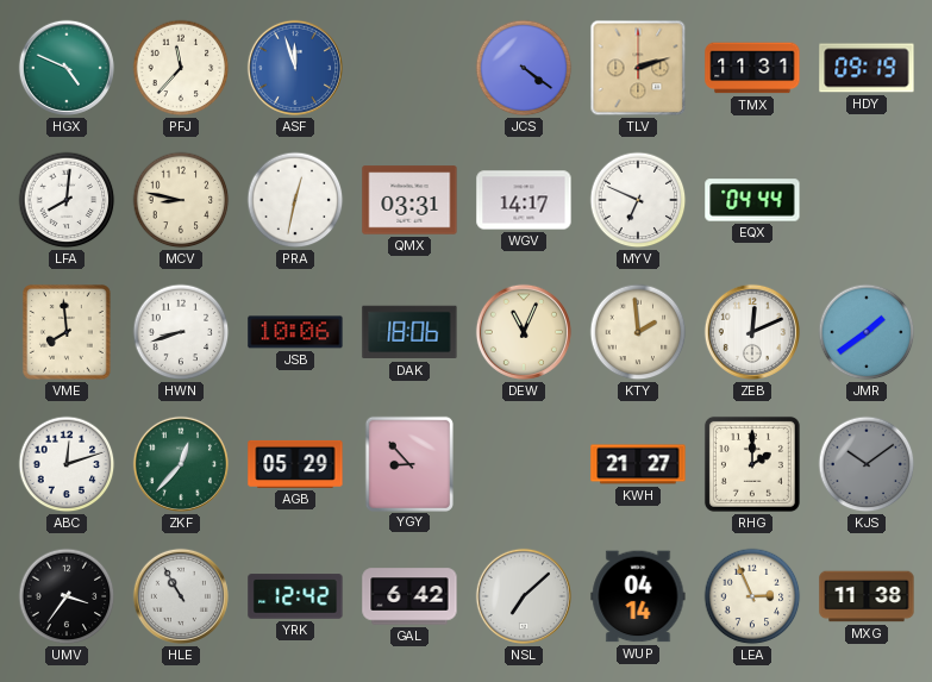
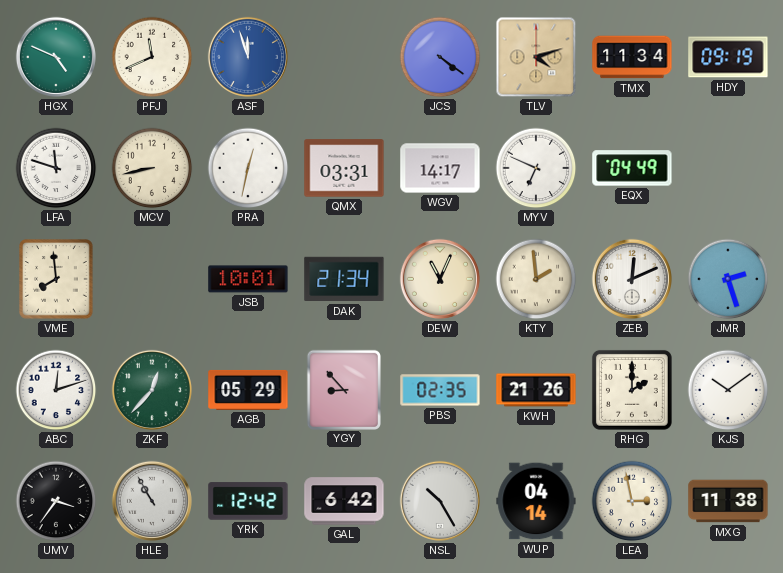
PFJ: 11:37 -> 11:41
TLV: 2:12 -> 4:12
TMX: 11:31 -> 11:34
LFA: 8:01 -> 11:48
MCV: 8:47 -> 8:43
EQX: 04:44 -> 04:49
HWN: 8:42 -> none
JSB: 10:06 -> 10:01
DAK: 18:06 -> 21:34
JMR: 1:39 -> 2:27
PBS: none -> 02:35
KWH: 21:27 -> 21:26
KJS dial: grey -> white
NSL: 7:08 -> 10:25
LEA: 2:56 -> 2:58
